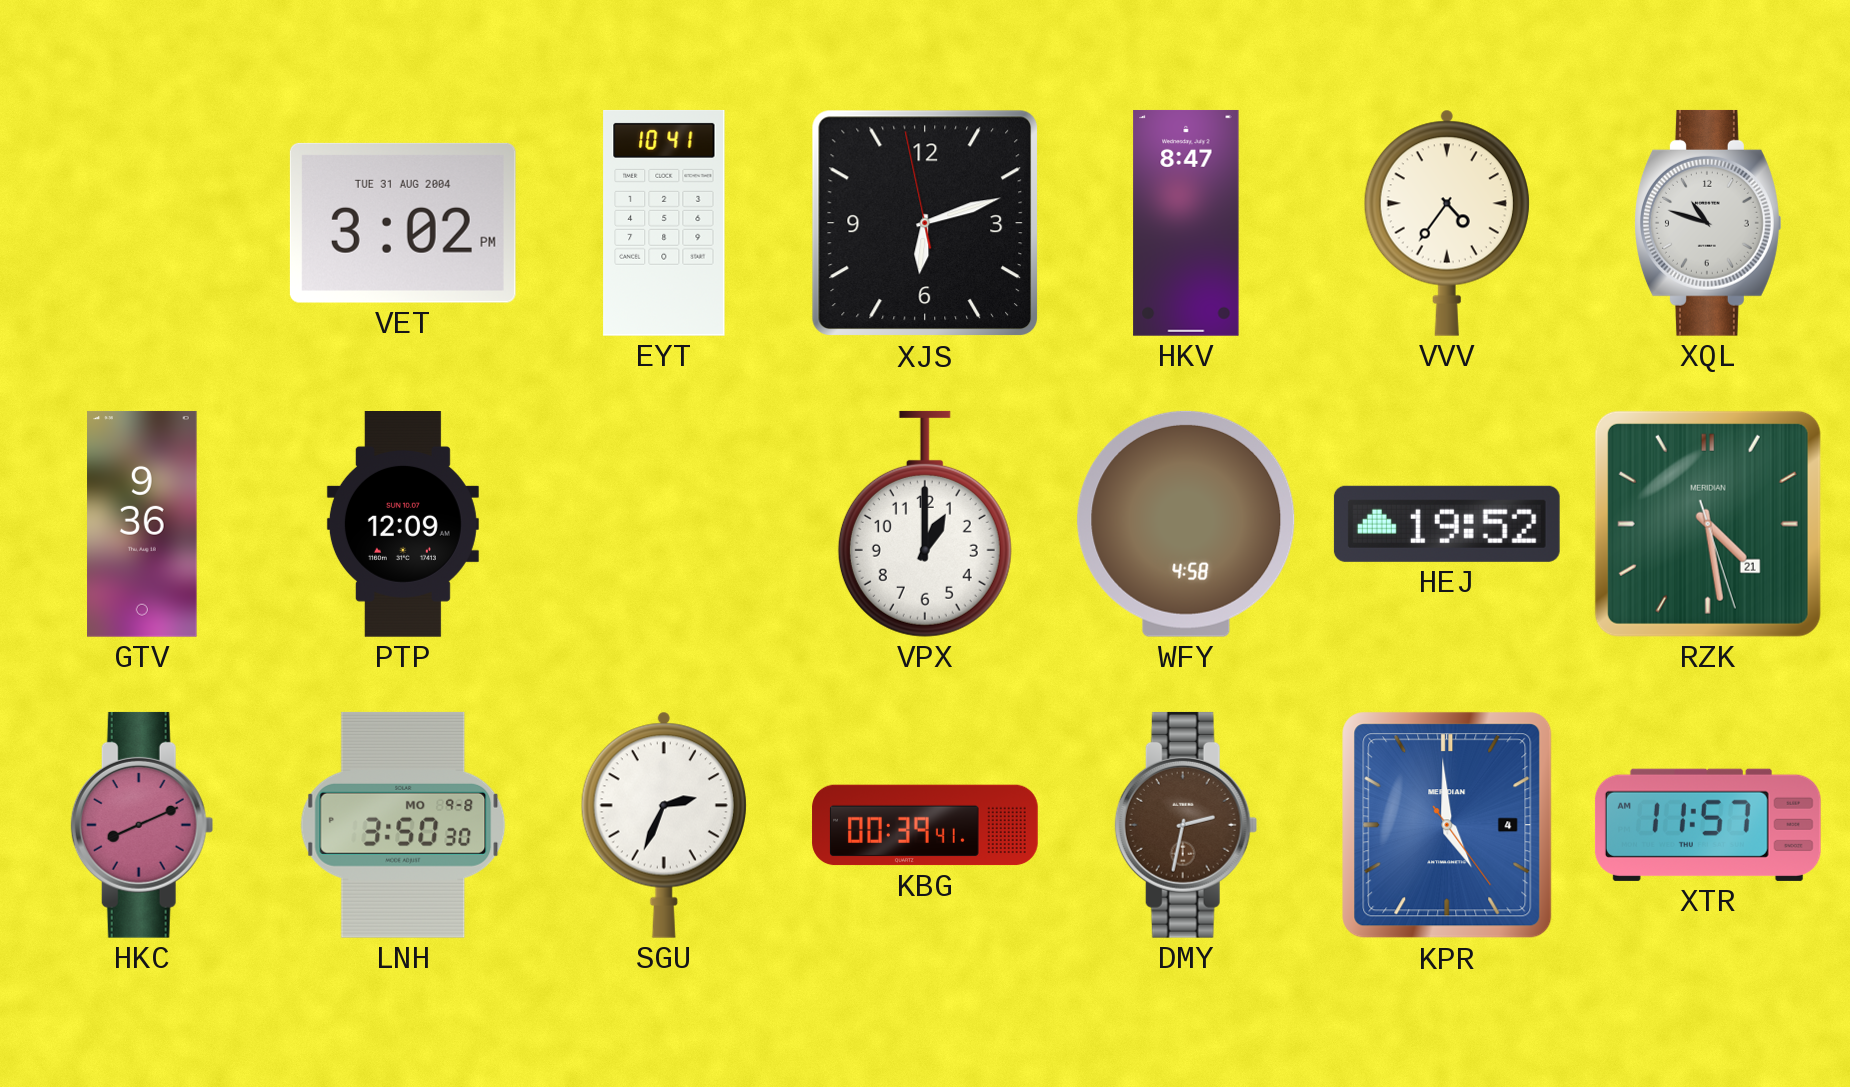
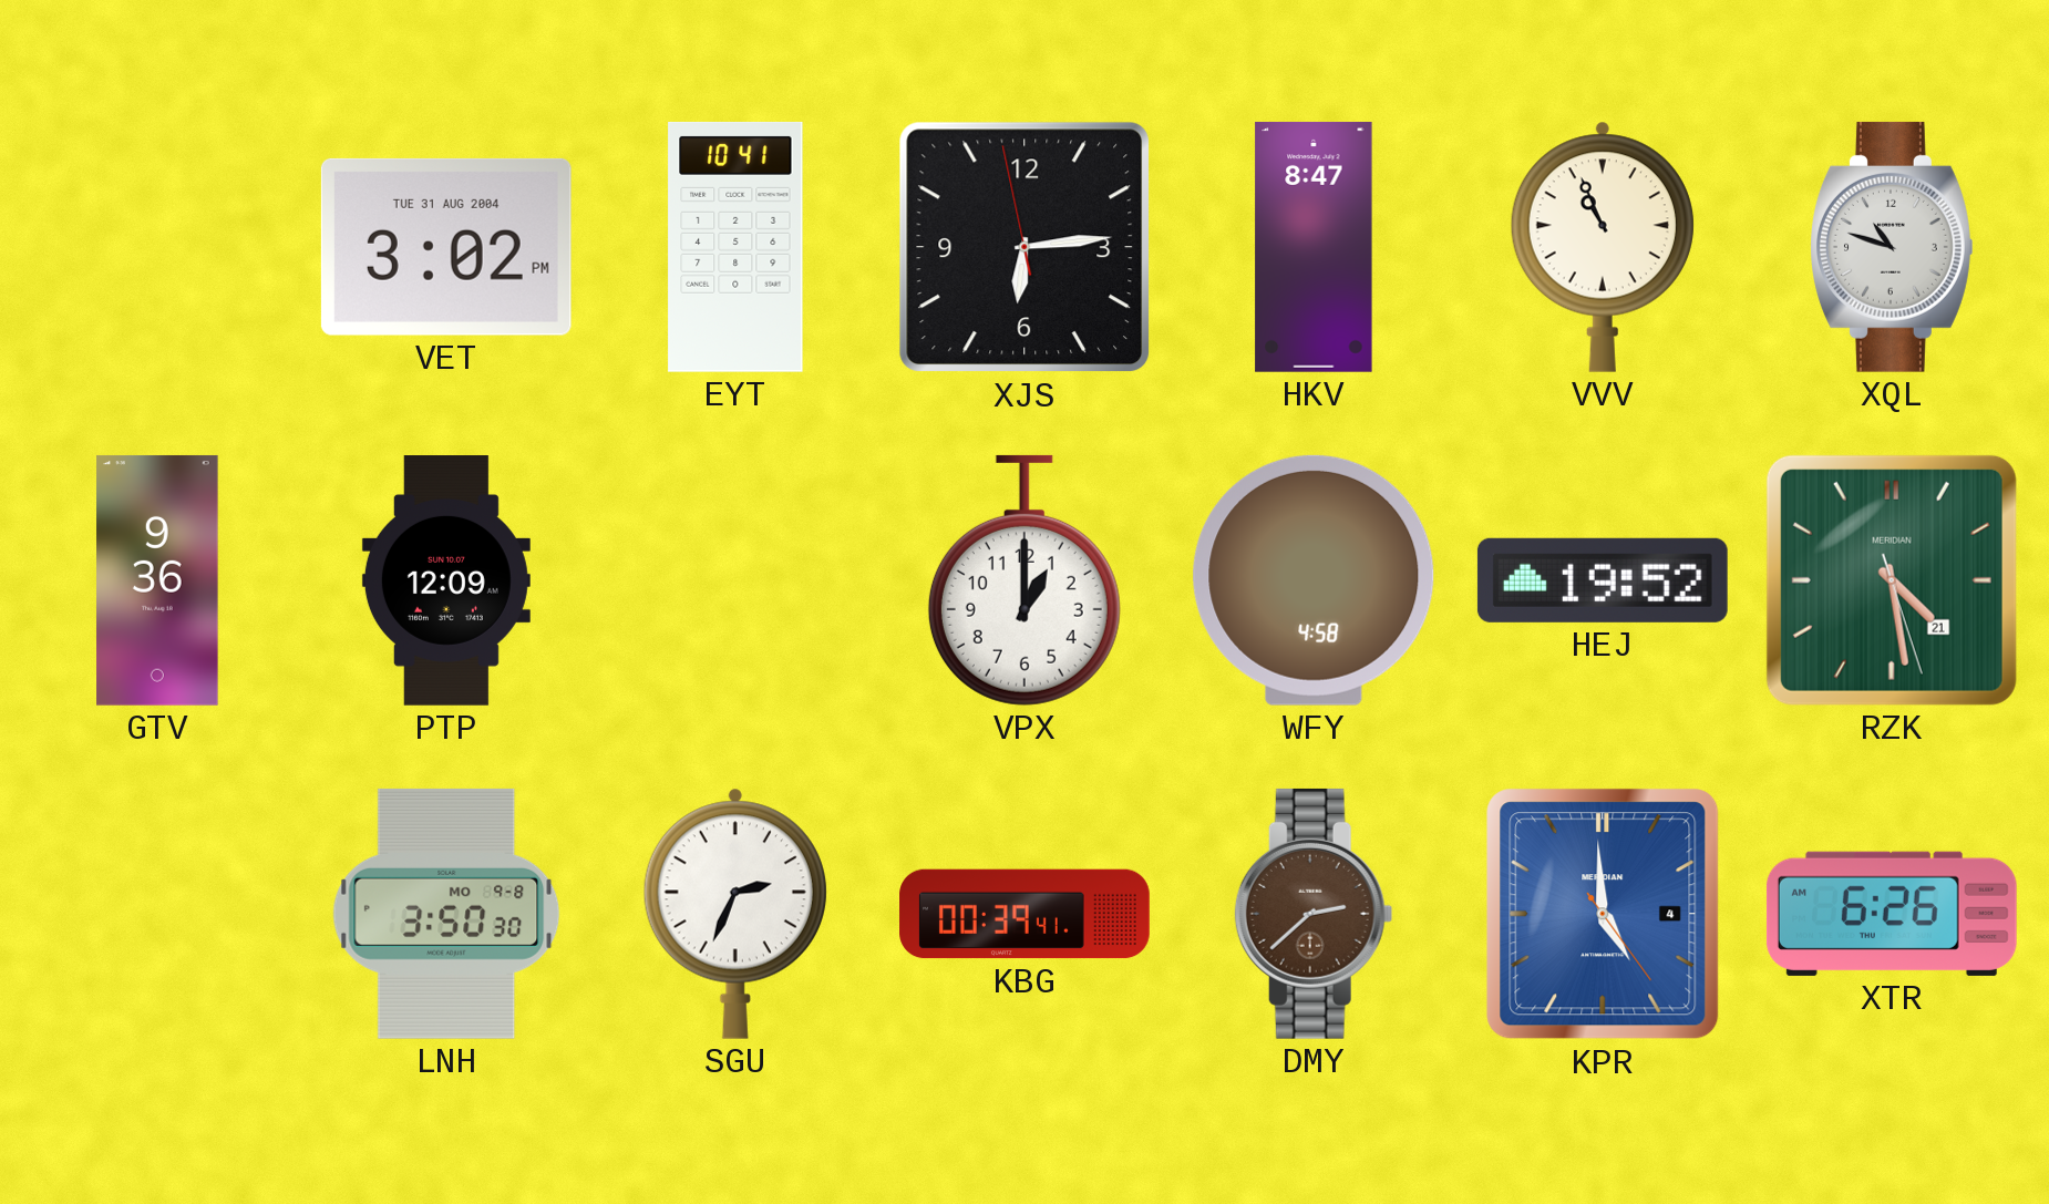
XJS: 6:11 -> 6:13
VVV: 4:36 -> 10:56
HKC: 8:11 -> none
DMY: 2:32 -> 2:38
XTR: 11:57 -> 6:26
